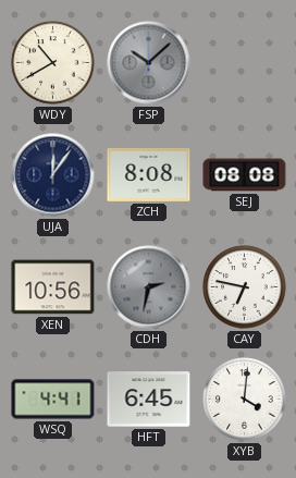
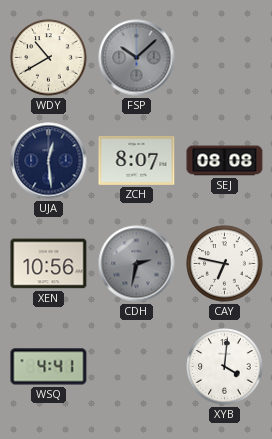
UJA: 12:06 -> 12:29
ZCH: 8:08 -> 8:07
HFT: 6:45 -> none
